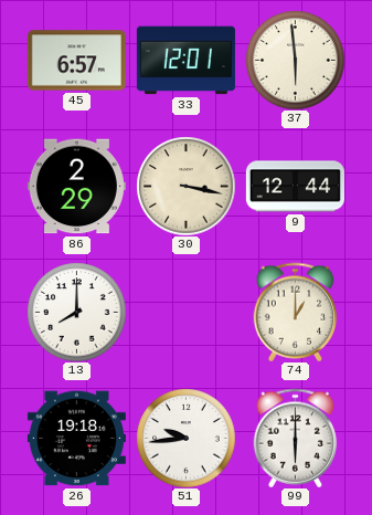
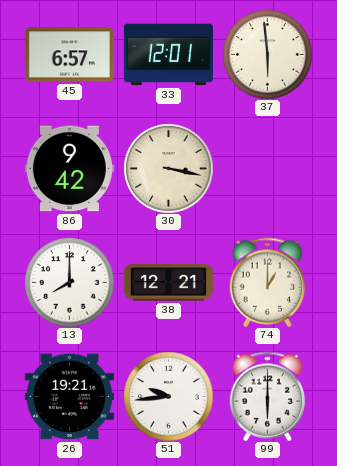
86: 2:29 -> 9:42
9: 12:44 -> none
38: none -> 12:21
26: 19:18 -> 19:21
